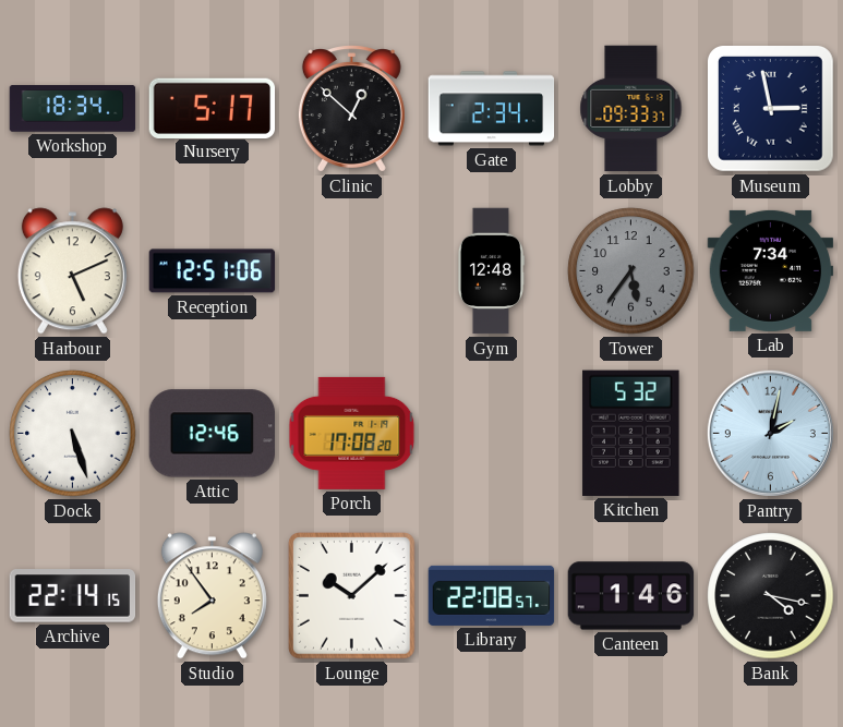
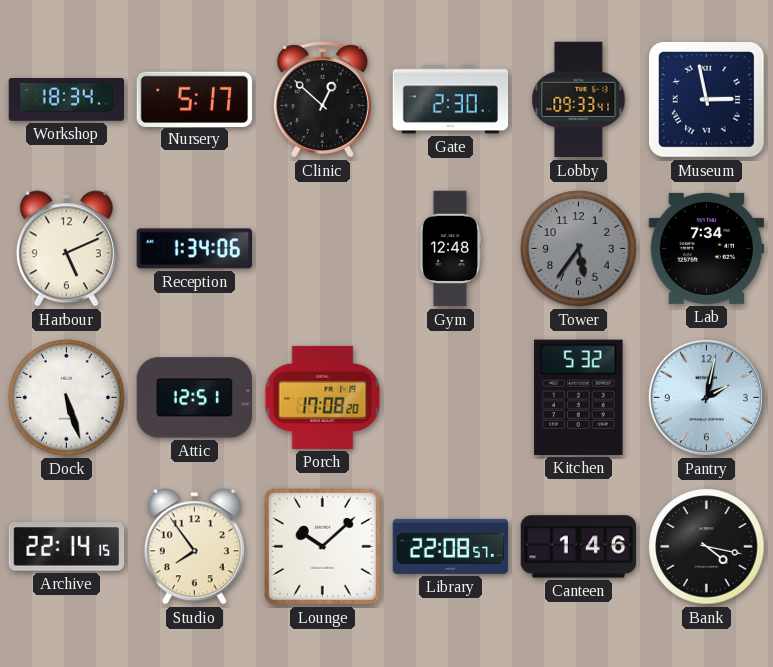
Gate: 2:34 -> 2:30
Lobby: 09:33:37 -> 09:33:41
Reception: 12:51 -> 1:34
Attic: 12:46 -> 12:51
